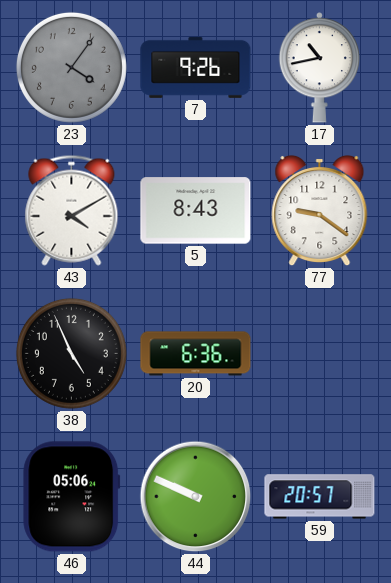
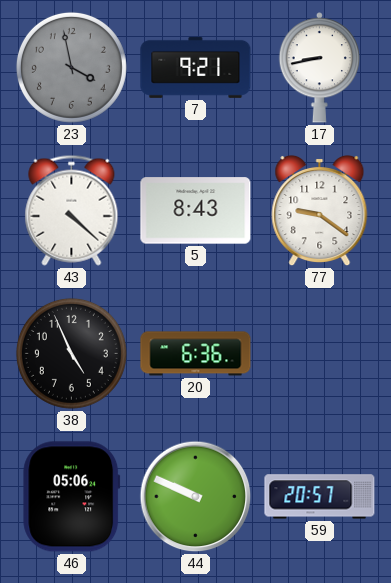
23: 4:06 -> 3:58
7: 9:26 -> 9:21
17: 10:43 -> 8:43
43: 4:10 -> 4:22
